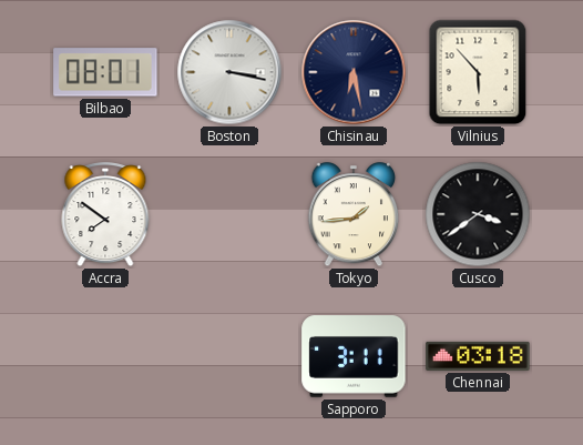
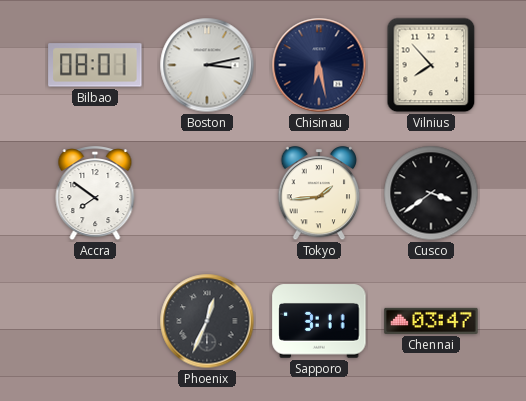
Boston: 3:17 -> 3:13
Vilnius: 5:53 -> 7:53
Phoenix: none -> 12:34
Chennai: 03:18 -> 03:47
